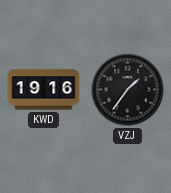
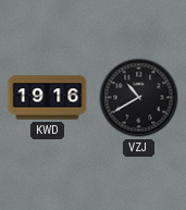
VZJ: 1:36 -> 10:40
